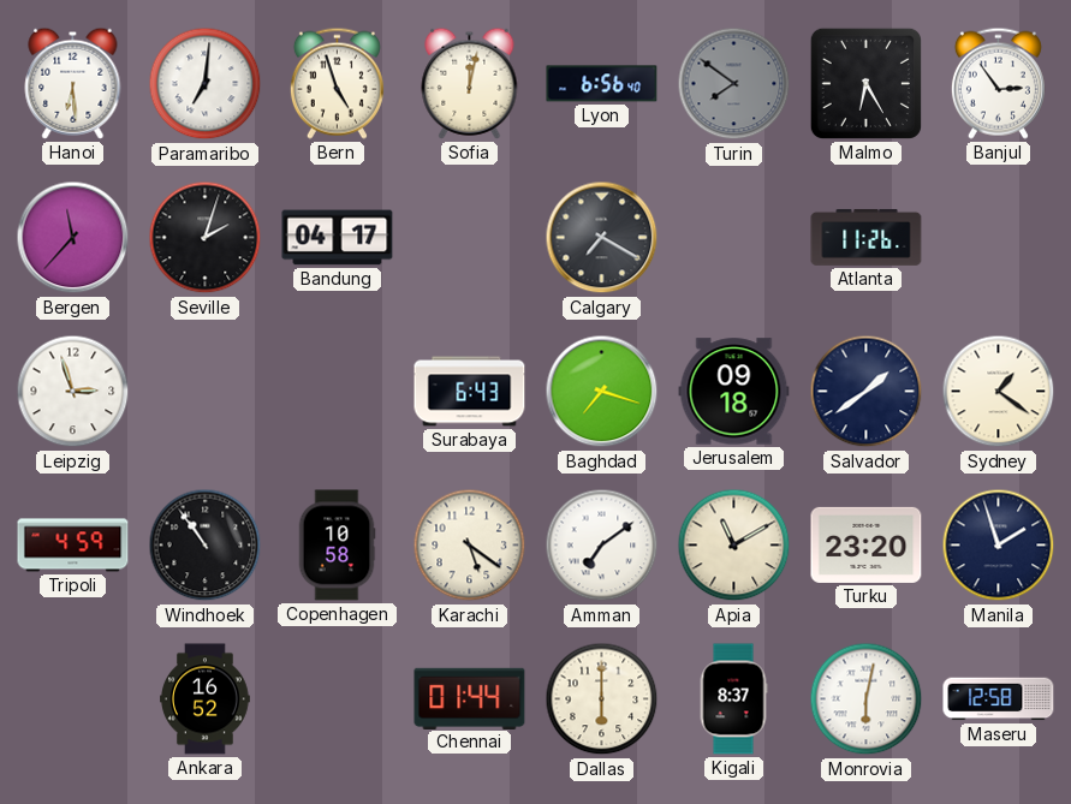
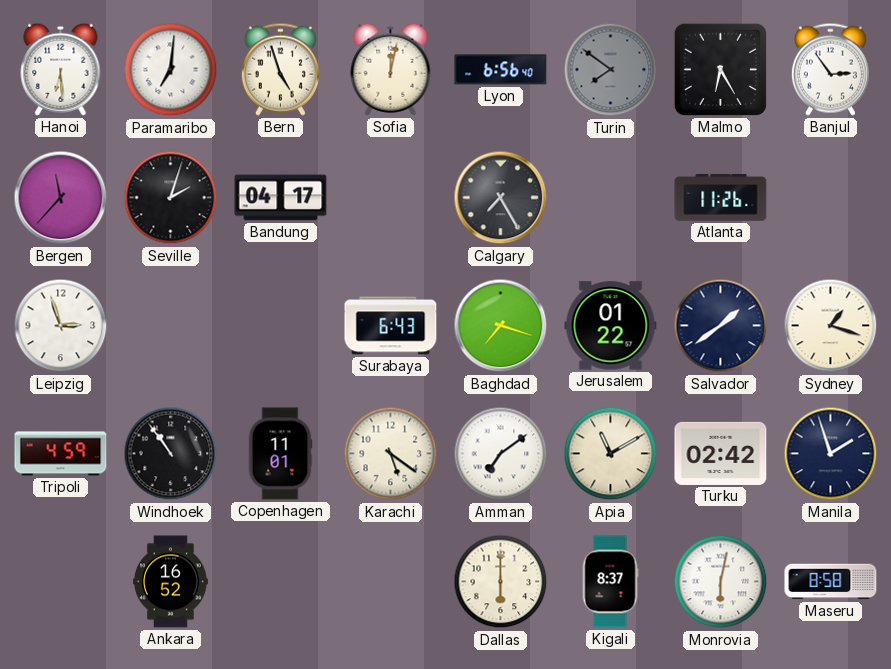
Calgary: 7:20 -> 7:25
Jerusalem: 09:18 -> 01:22
Sydney: 1:21 -> 1:18
Copenhagen: 10:58 -> 11:01
Turku: 23:20 -> 02:42
Chennai: 01:44 -> none
Maseru: 12:58 -> 8:58
